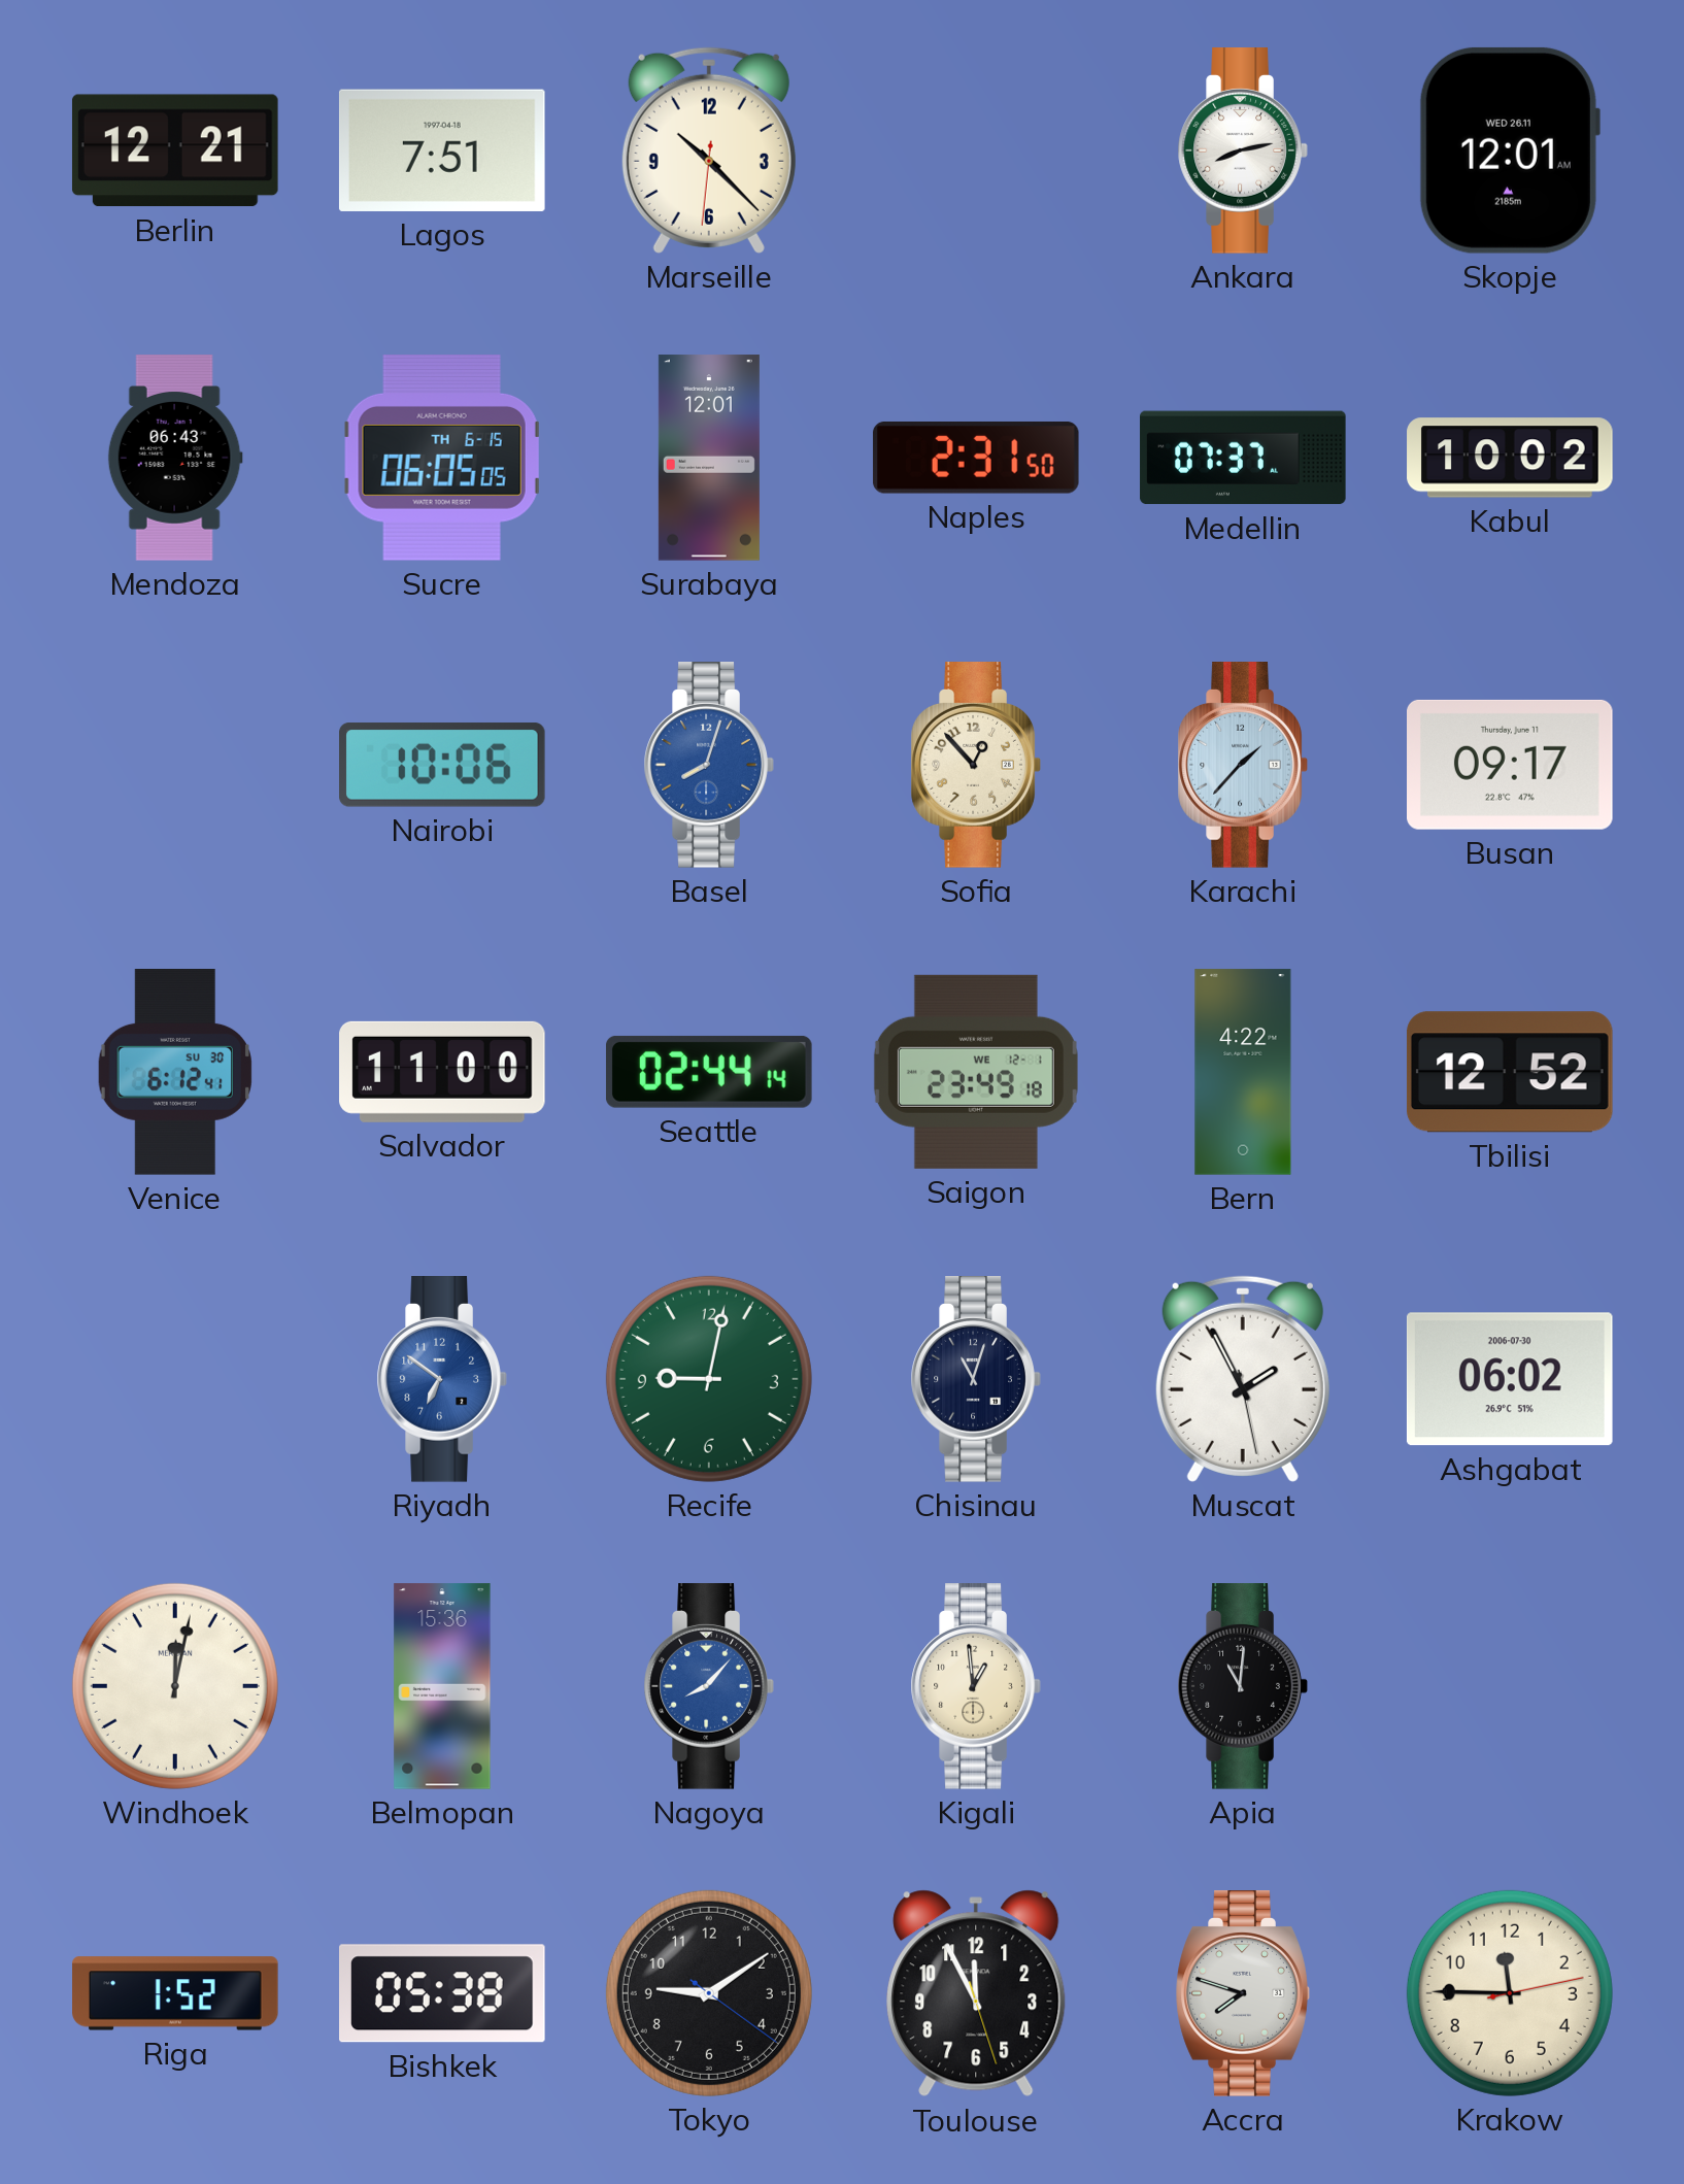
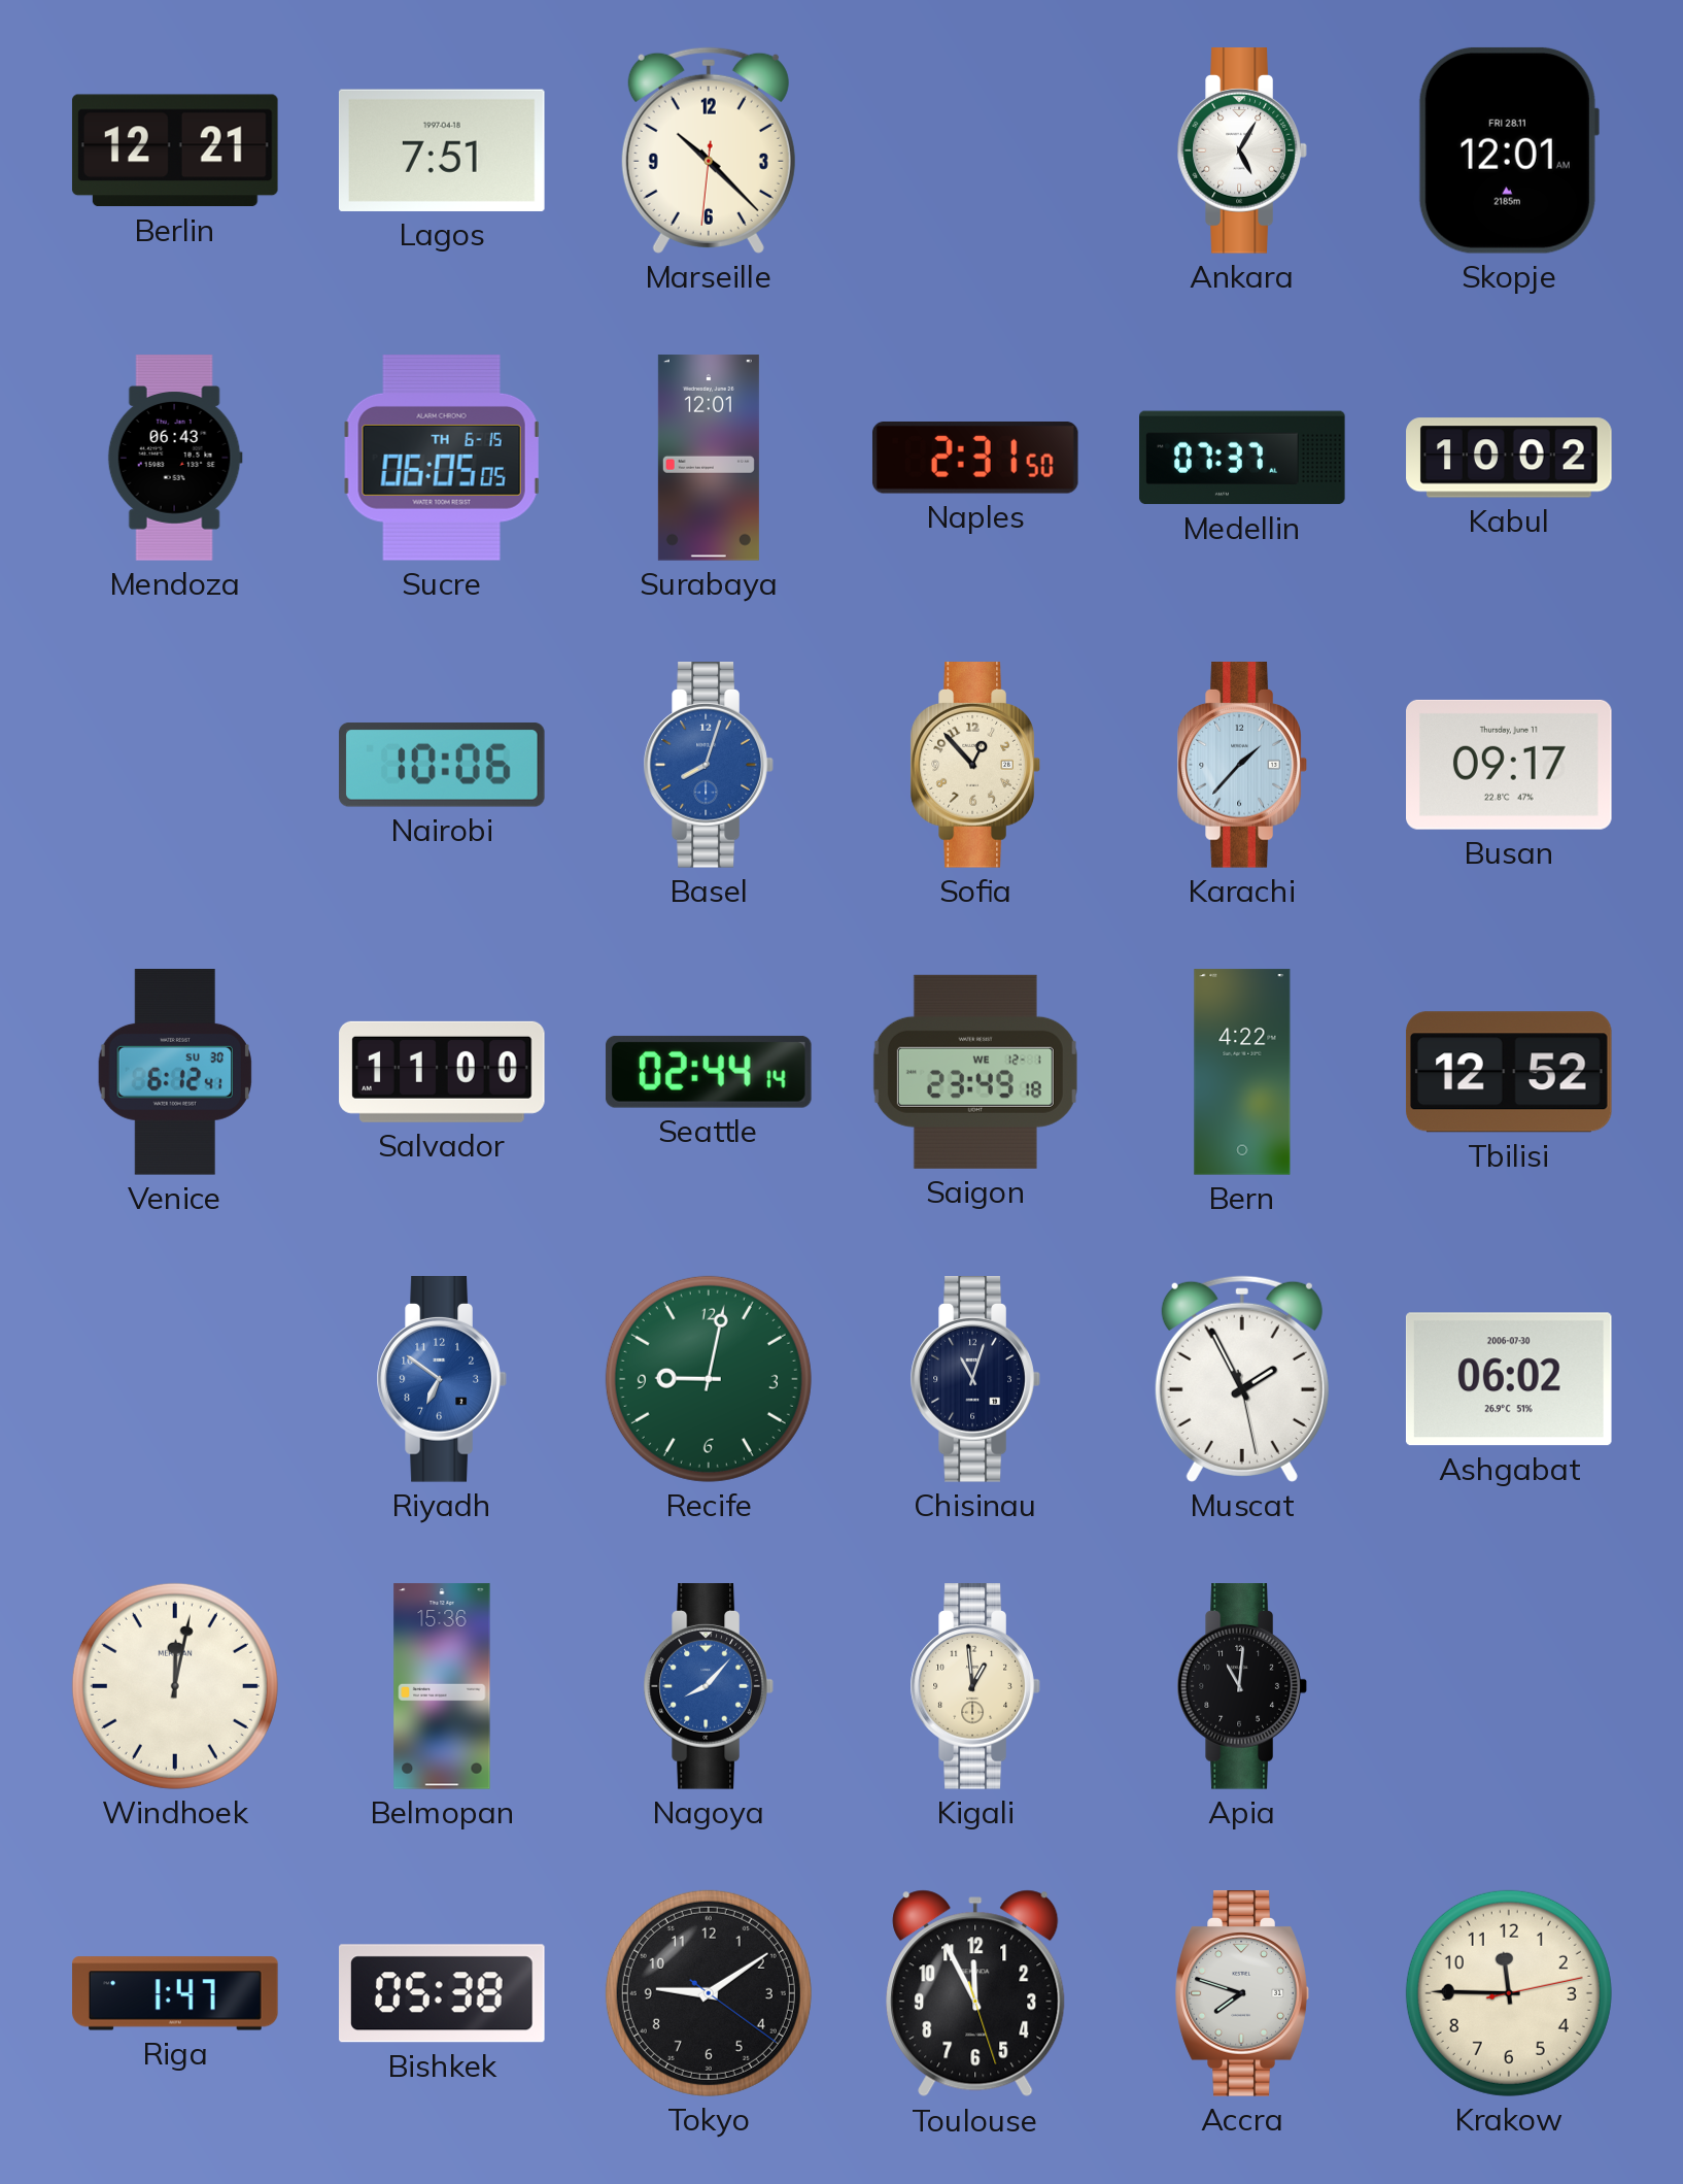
Ankara: 8:13 -> 5:05
Skopje date: WED 26.11 -> FRI 28.11
Riga: 1:52 -> 1:47
